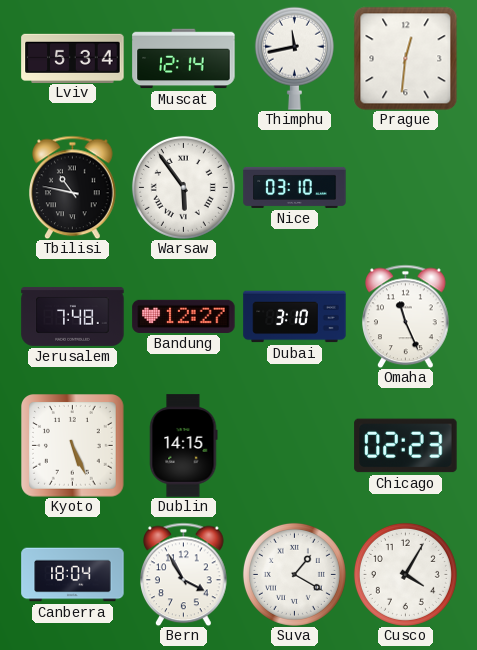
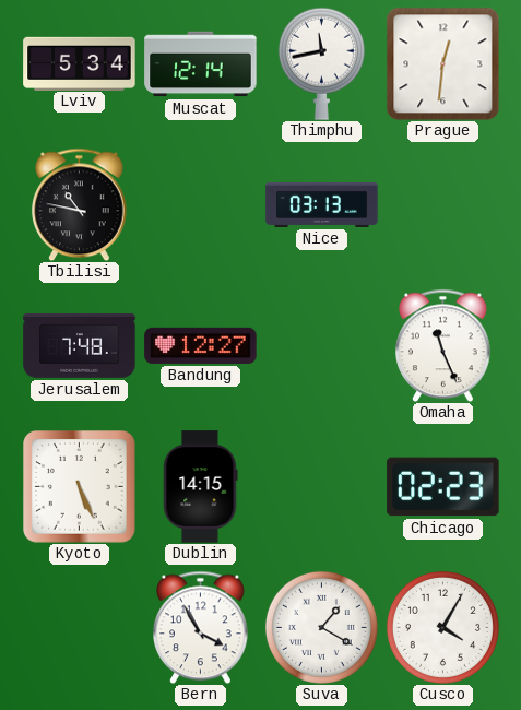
Warsaw: 5:54 -> none
Nice: 03:10 -> 03:13
Dubai: 3:10 -> none
Canberra: 18:04 -> none
